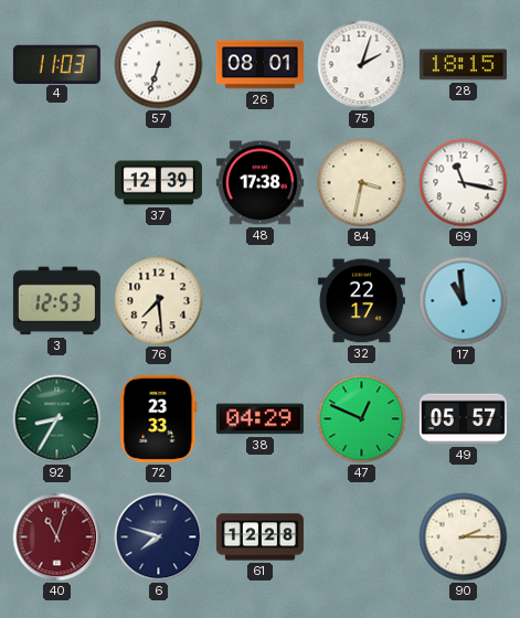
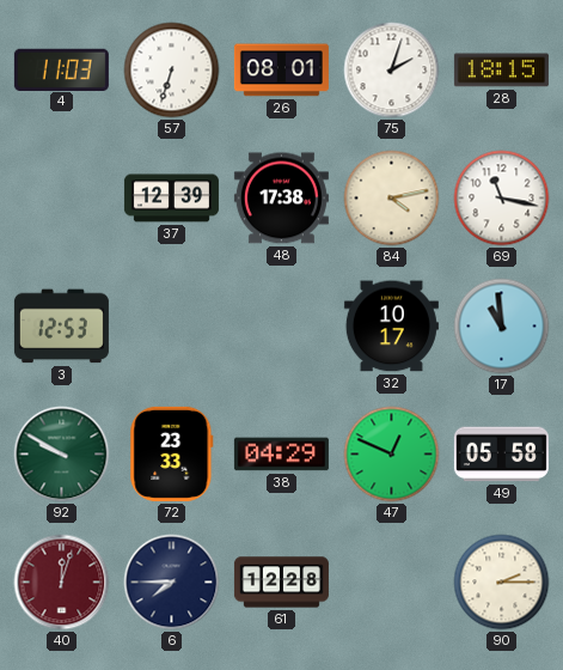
84: 3:32 -> 4:13
76: 7:29 -> none
32: 22:17 -> 10:17
92: 8:35 -> 9:50
49: 05:57 -> 05:58
40: 11:03 -> 12:03
6: 7:48 -> 7:45
